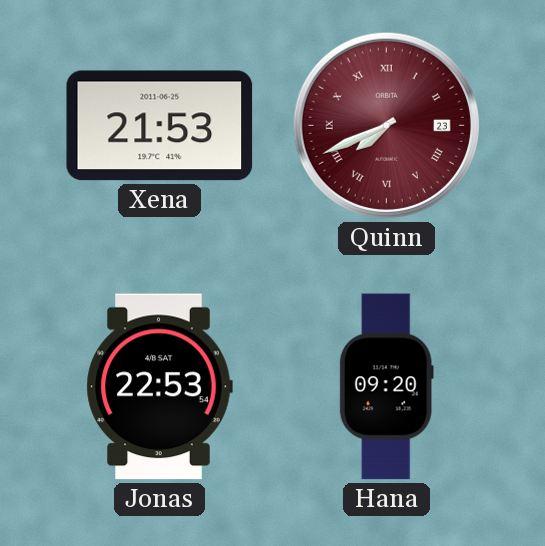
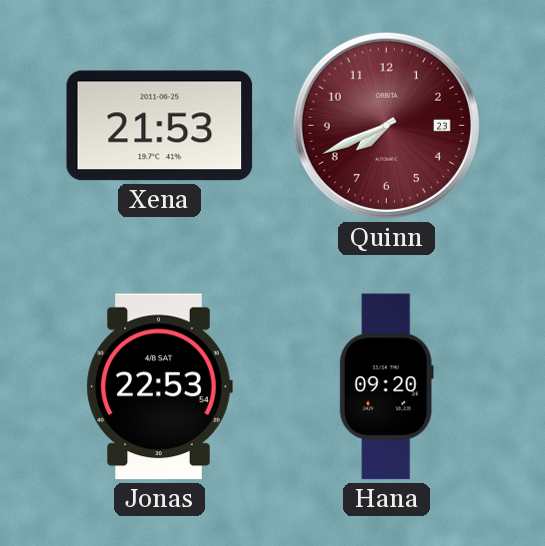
Quinn numerals: Roman -> Arabic
